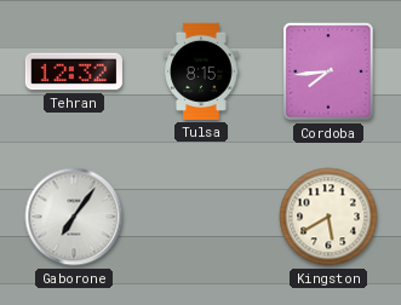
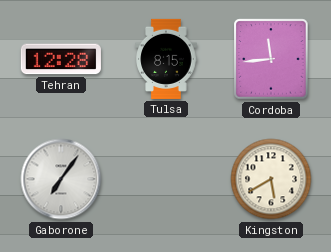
Tehran: 12:32 -> 12:28
Cordoba: 7:44 -> 11:44
